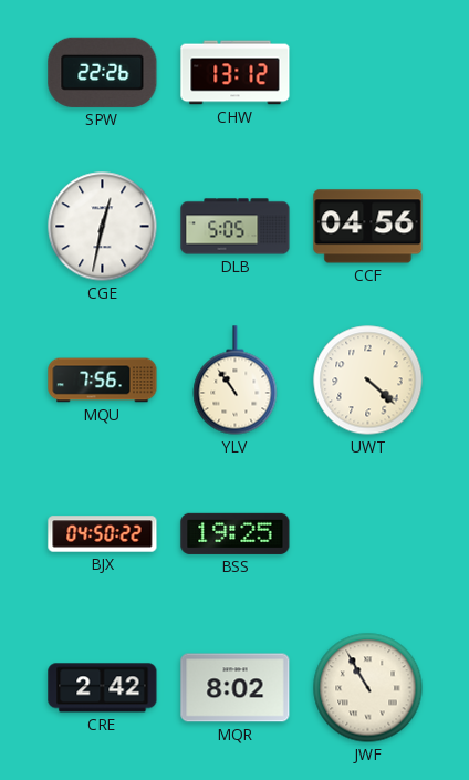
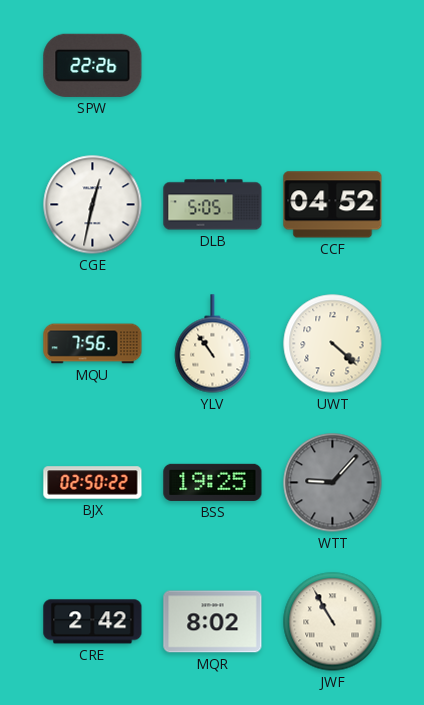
CHW: 13:12 -> none
CCF: 04:56 -> 04:52
BJX: 04:50 -> 02:50
WTT: none -> 9:07
